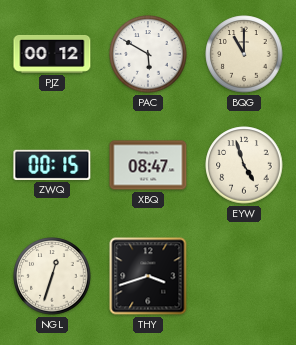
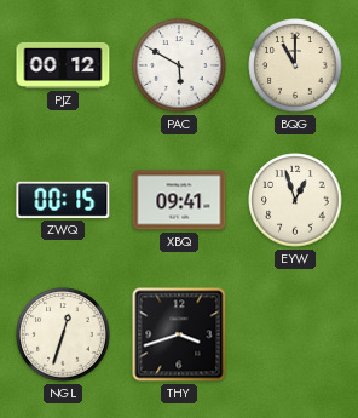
XBQ: 08:47 -> 09:41
EYW: 4:57 -> 12:57
